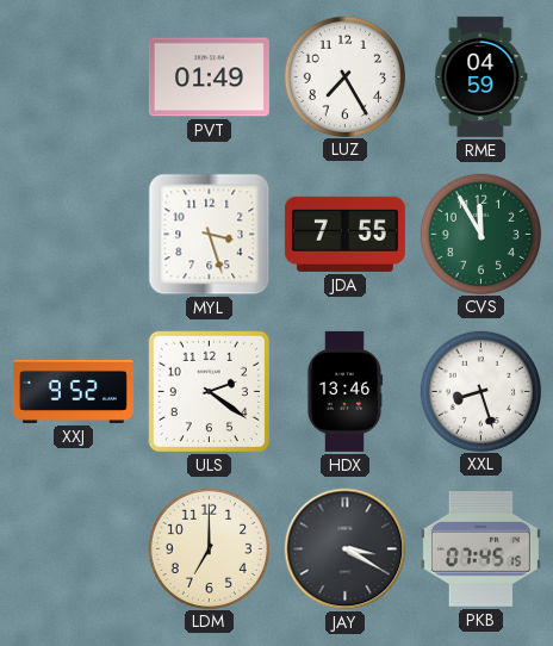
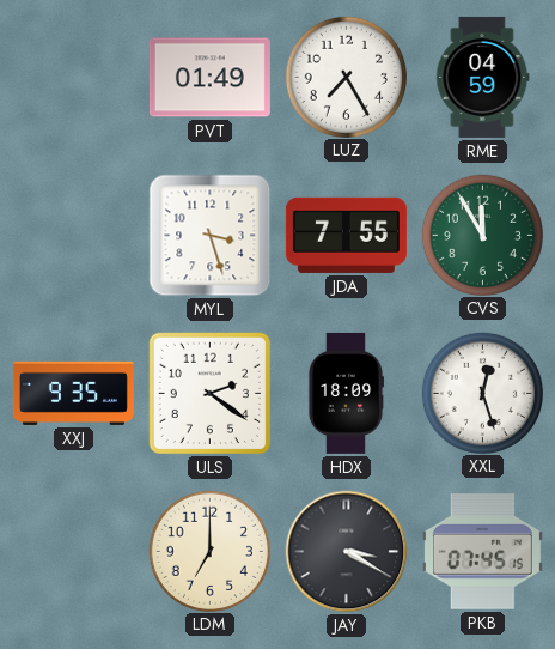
XXJ: 9:52 -> 9:35
HDX: 13:46 -> 18:09
XXL: 8:27 -> 12:27
